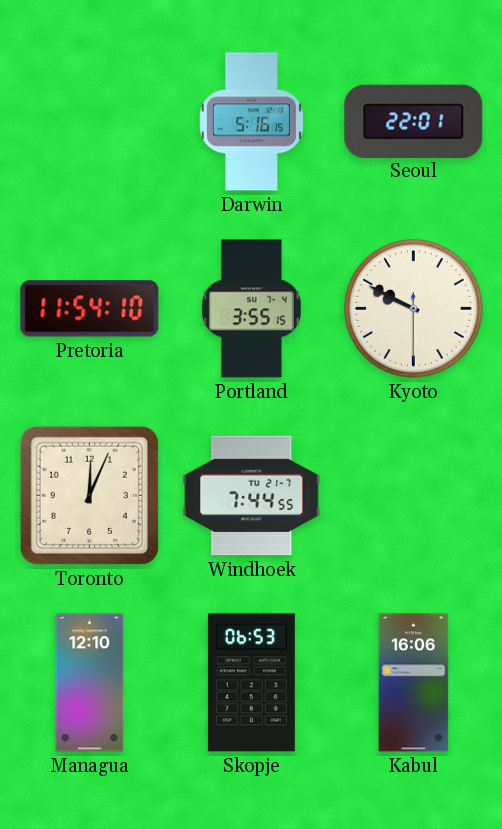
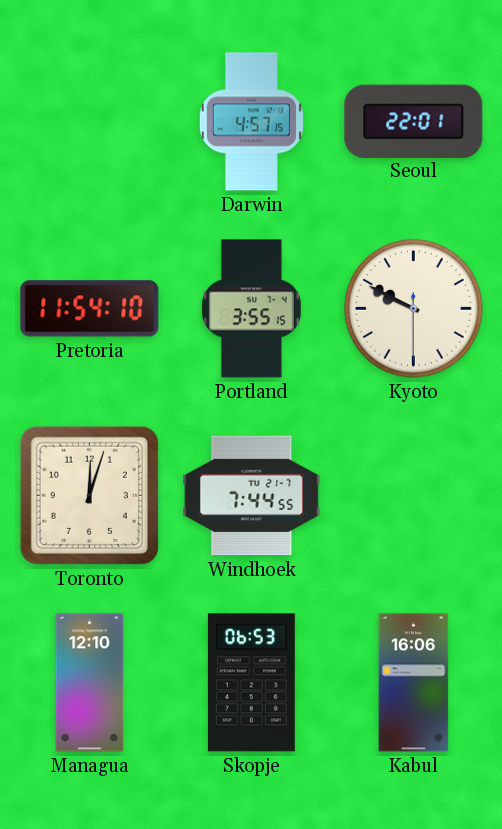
Darwin: 5:16 -> 4:57
Toronto: 12:04 -> 12:03
